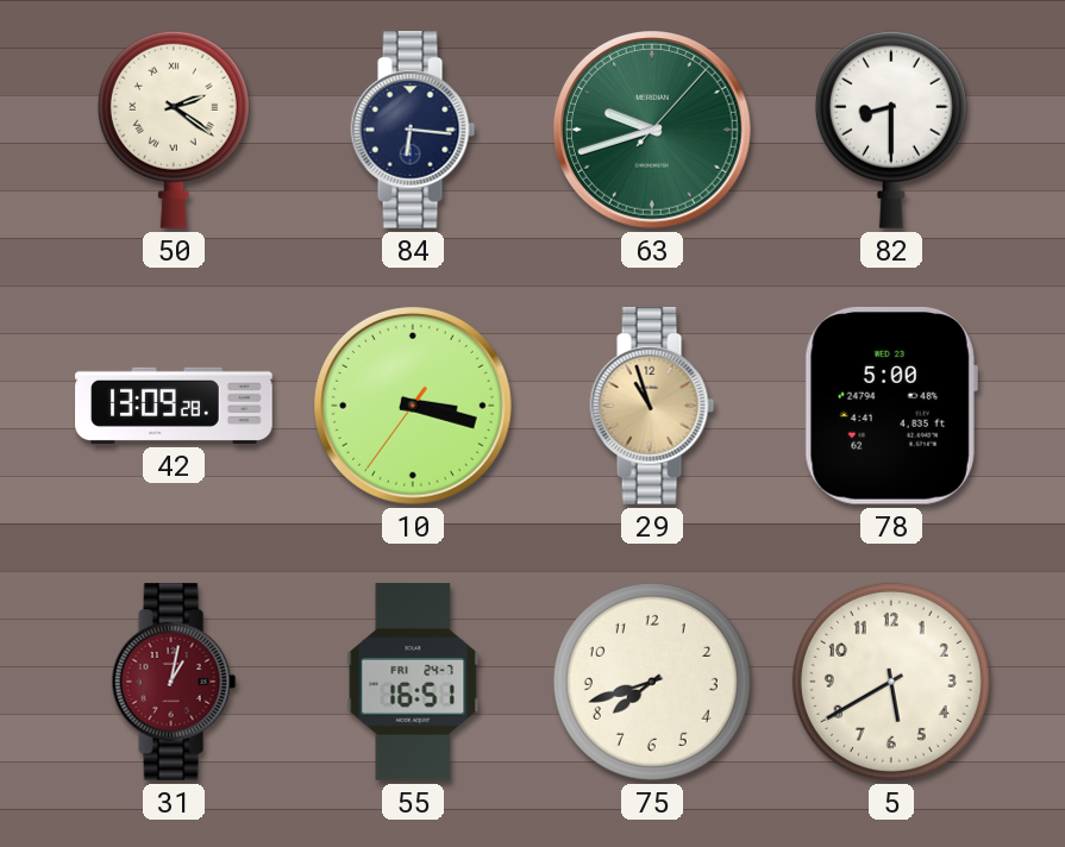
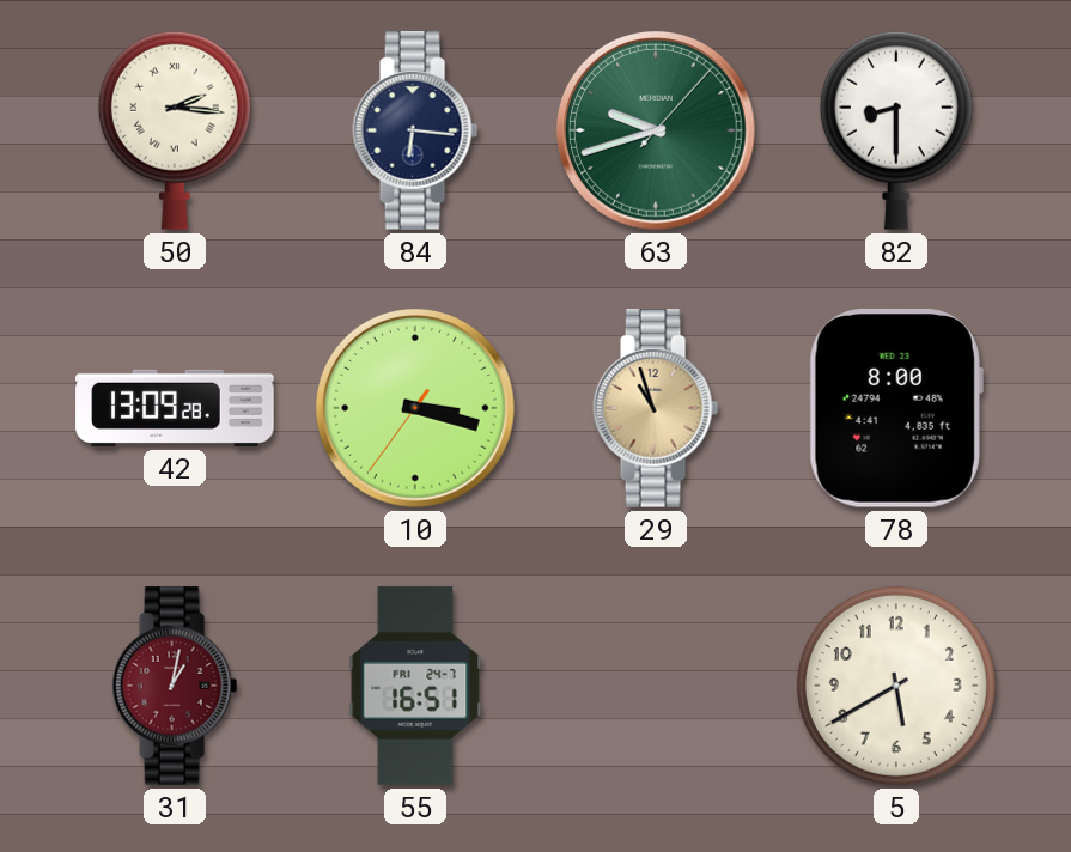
50: 2:21 -> 2:16
78: 5:00 -> 8:00
75: 7:42 -> none
